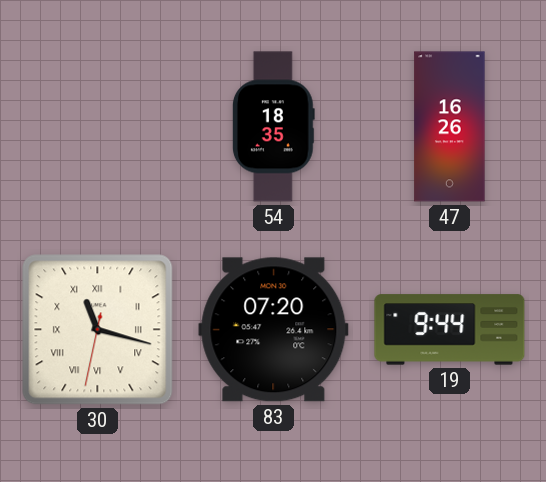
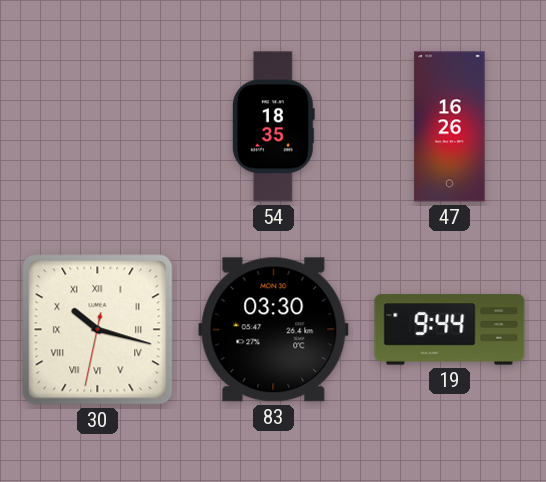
30: 11:17 -> 10:17
83: 07:20 -> 03:30
